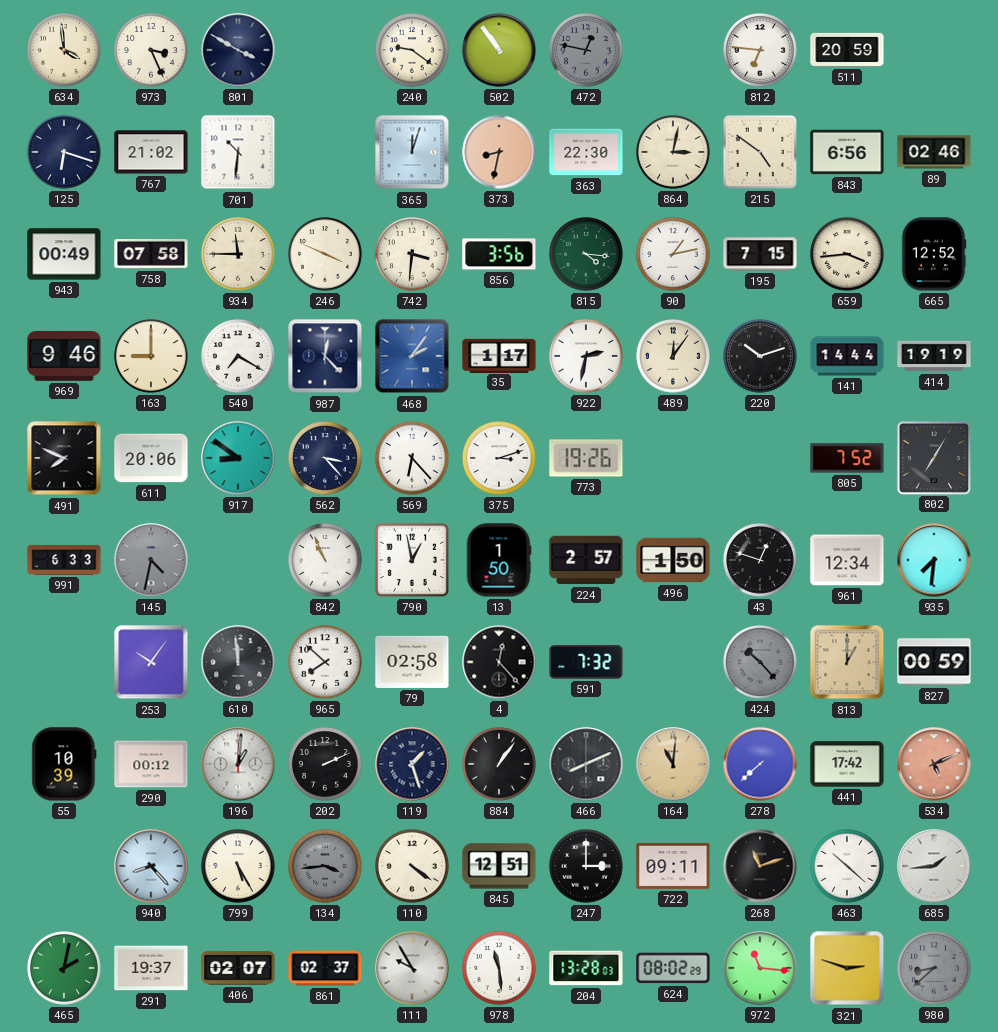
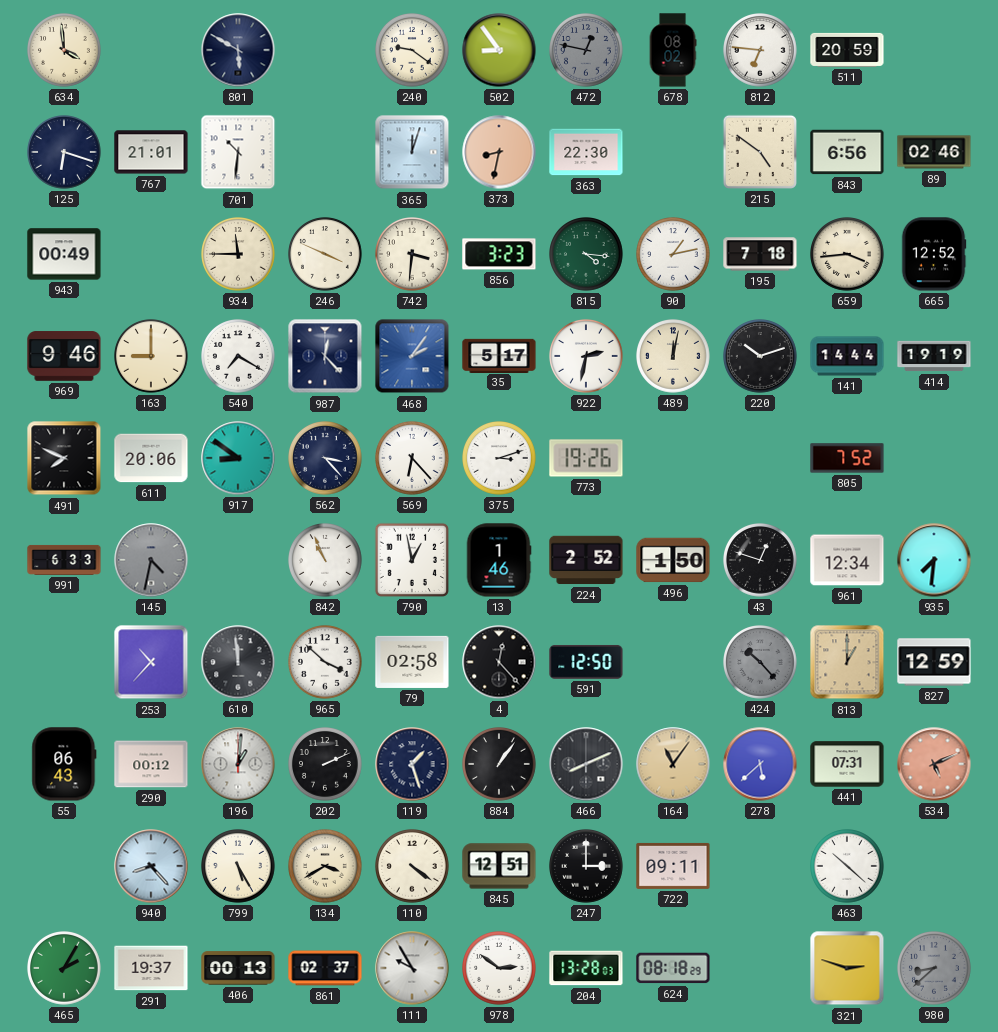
973: 3:26 -> none
801: 3:50 -> 5:50
502: 10:54 -> 8:54
678: none -> 08:02
767: 21:02 -> 21:01
864: 3:02 -> none
758: 07:58 -> none
856: 3:56 -> 3:23
195: 7:15 -> 7:18
35: 1:17 -> 5:17
489: 12:06 -> 12:02
802: 7:05 -> none
13: 1:50 -> 1:46
224: 2:57 -> 2:52
253: 10:06 -> 10:37
965: 7:52 -> 3:52
591: 7:32 -> 12:50
827: 00:59 -> 12:59
55: 10:39 -> 06:43
164: 11:01 -> 11:06
278: 7:38 -> 5:38
441: 17:42 -> 07:31
134: 3:44 -> 3:40
134 dial: grey -> cream
268: 11:12 -> none
685: 1:44 -> none
465: 2:02 -> 2:05
406: 02:07 -> 00:13
978: 11:29 -> 2:51
624: 08:02 -> 08:18
972: 11:16 -> none
